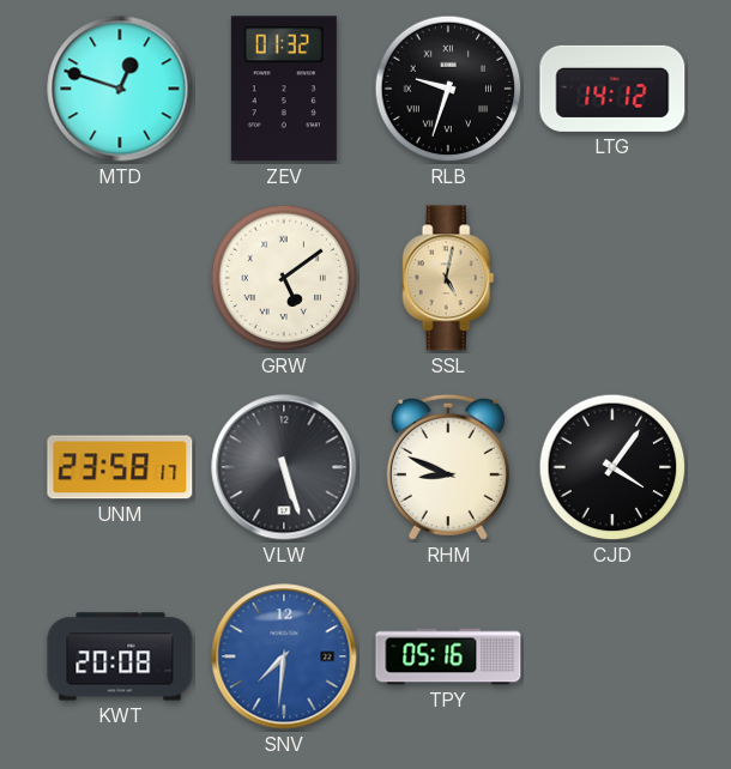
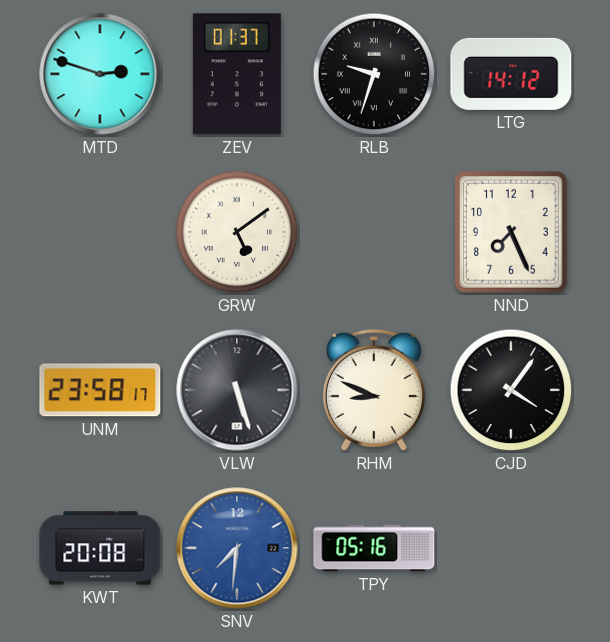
MTD: 12:48 -> 2:48
ZEV: 01:32 -> 01:37
SSL: 5:02 -> none
NND: none -> 7:26
